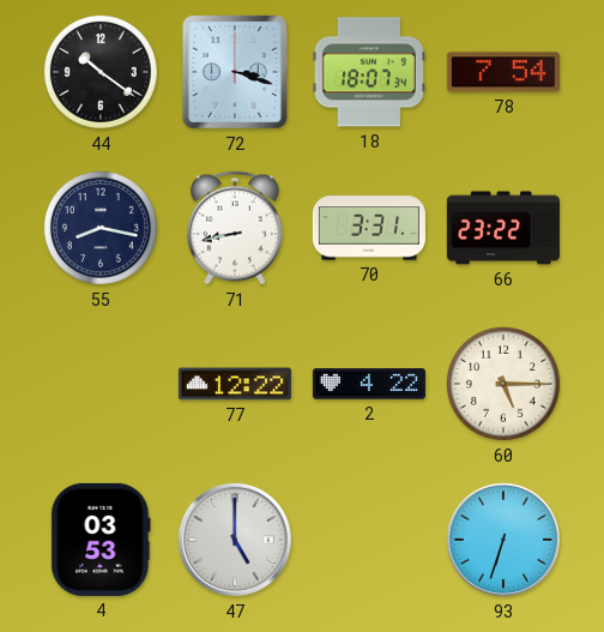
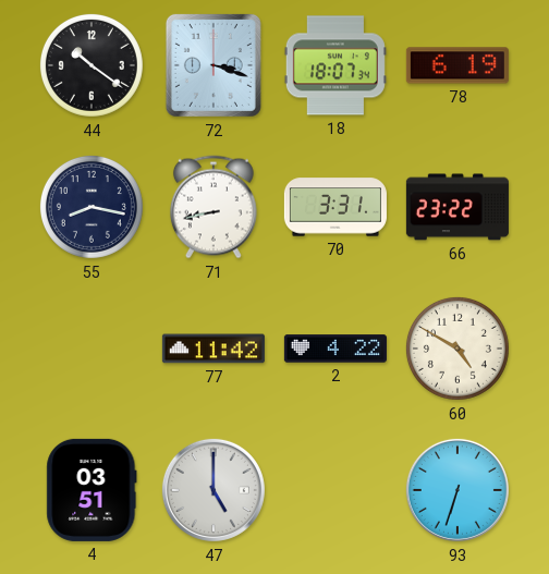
78: 7:54 -> 6:19
77: 12:22 -> 11:42
60: 5:15 -> 4:50
4: 03:53 -> 03:51
